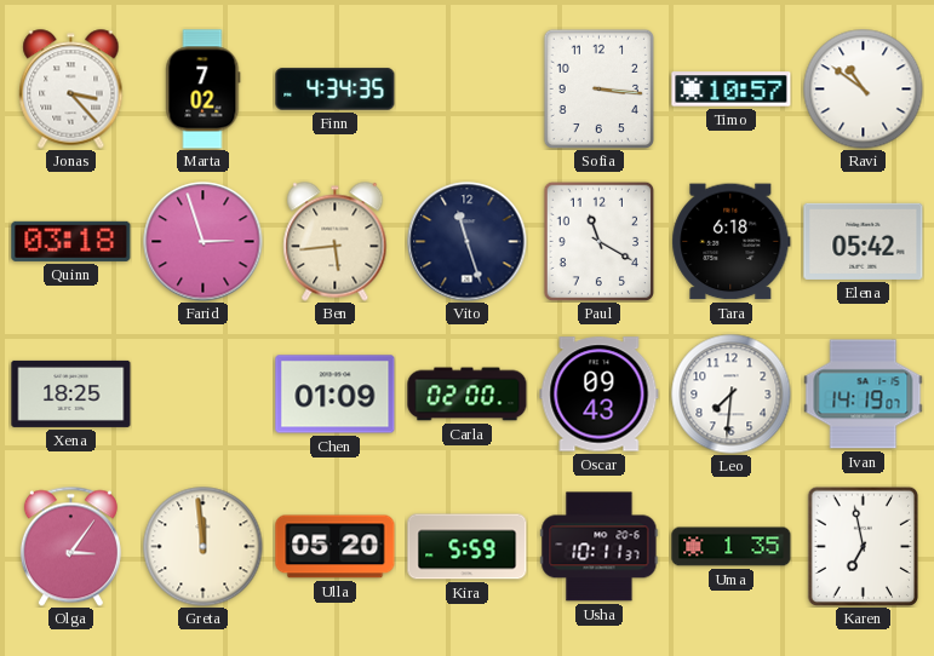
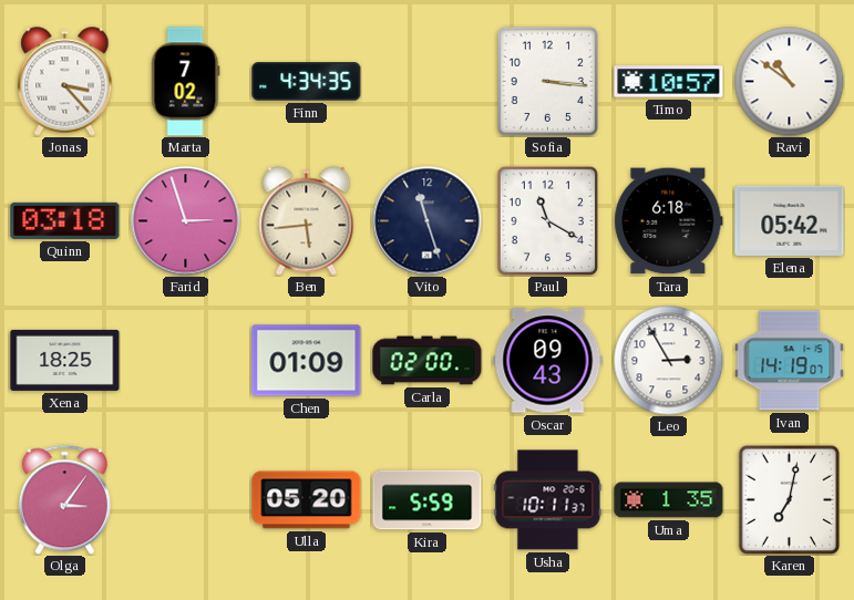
Leo: 7:31 -> 2:55
Greta: 11:59 -> none
Karen: 6:58 -> 7:02
